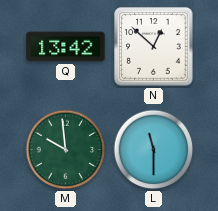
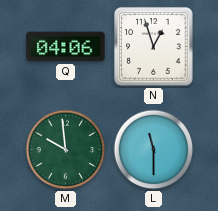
Q: 13:42 -> 04:06
N: 12:52 -> 12:57
